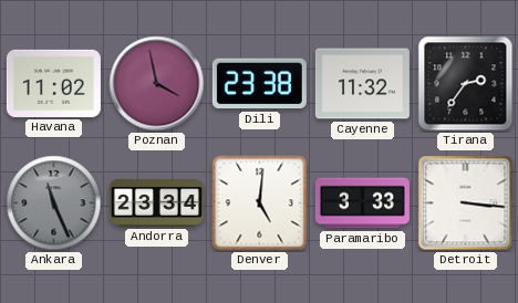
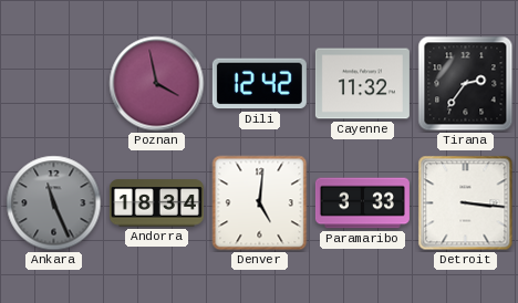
Havana: 11:02 -> none
Dili: 23:38 -> 12:42
Andorra: 23:34 -> 18:34
